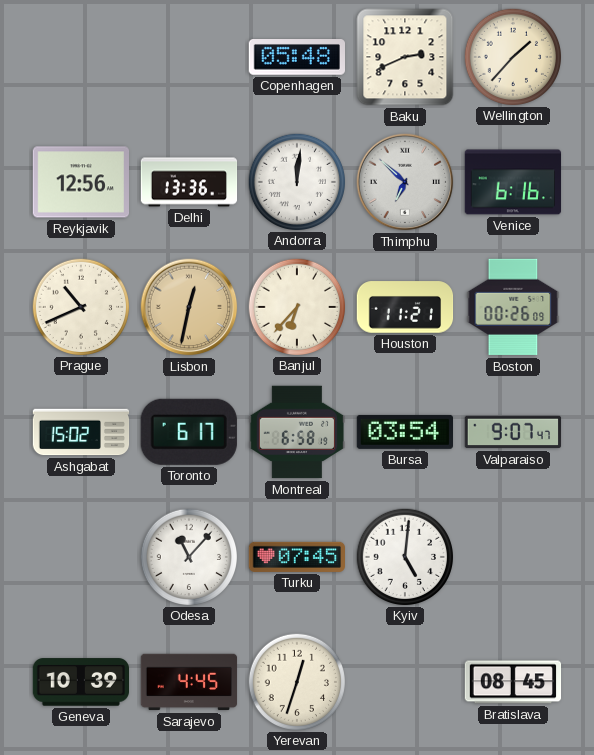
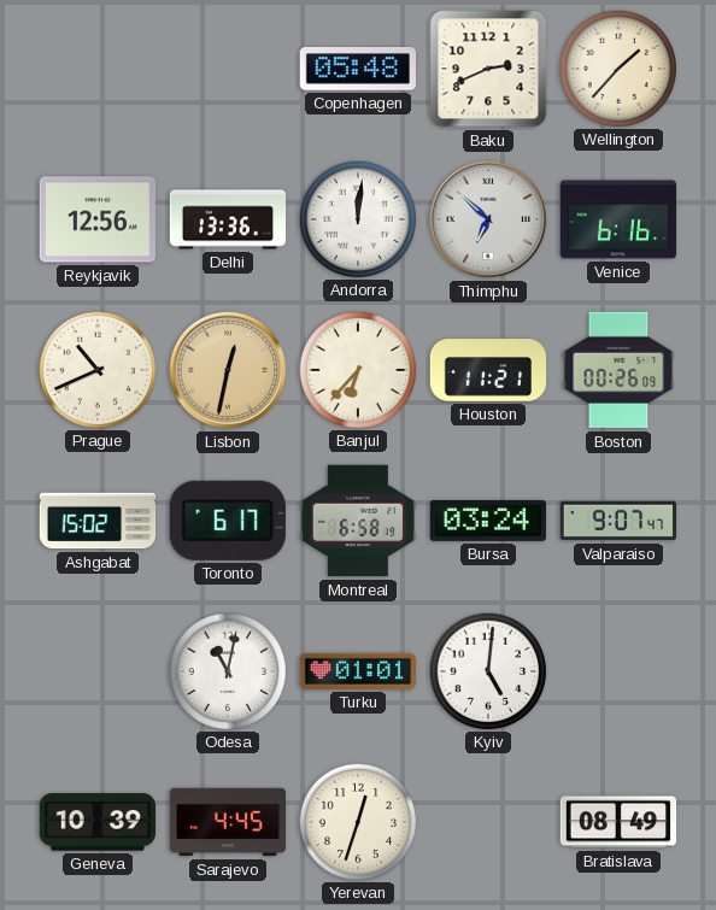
Bursa: 03:54 -> 03:24
Odesa: 11:07 -> 11:02
Turku: 07:45 -> 01:01
Bratislava: 08:45 -> 08:49
